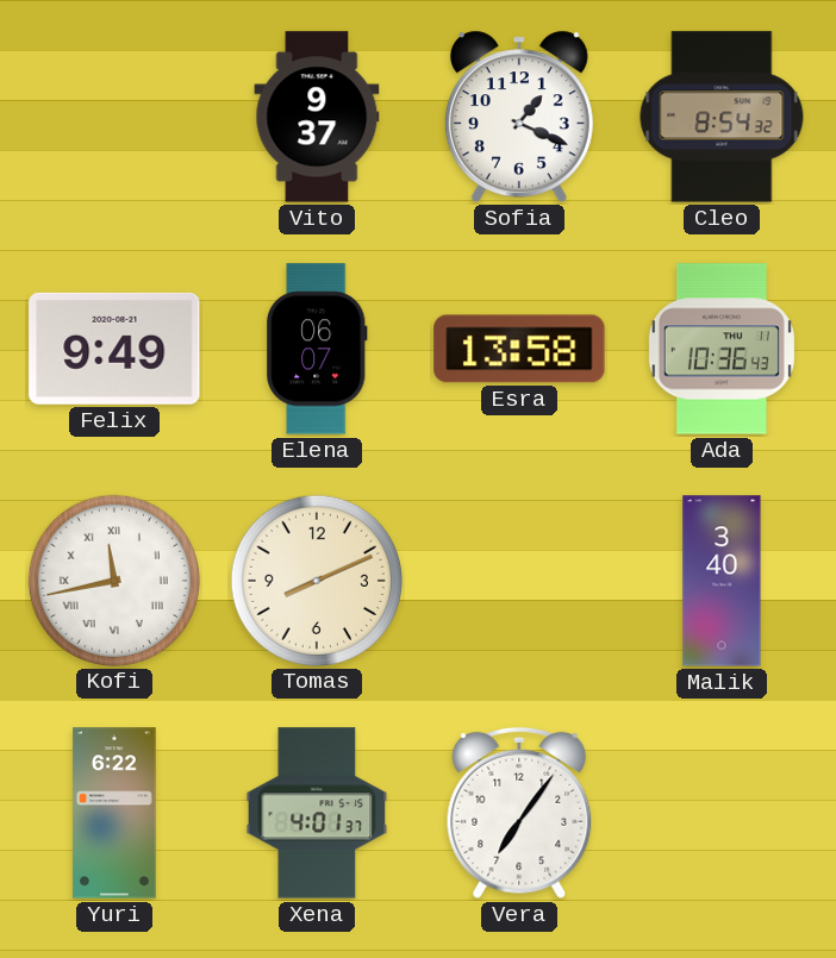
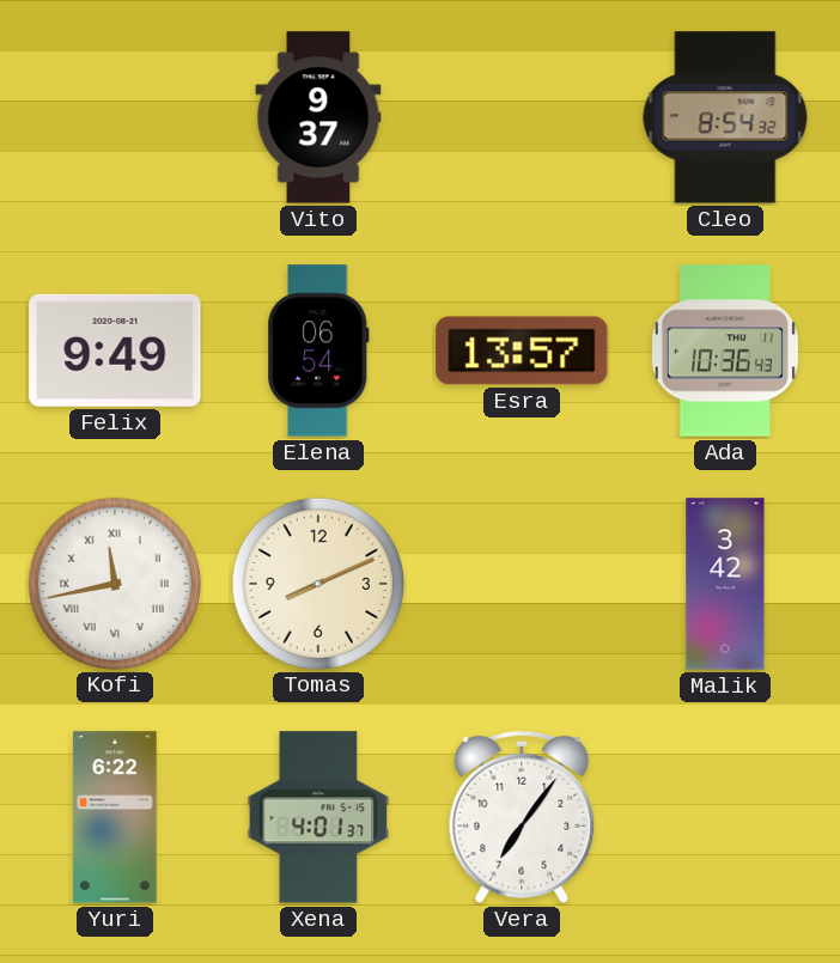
Sofia: 1:19 -> none
Elena: 06:07 -> 06:54
Esra: 13:58 -> 13:57
Malik: 3:40 -> 3:42
